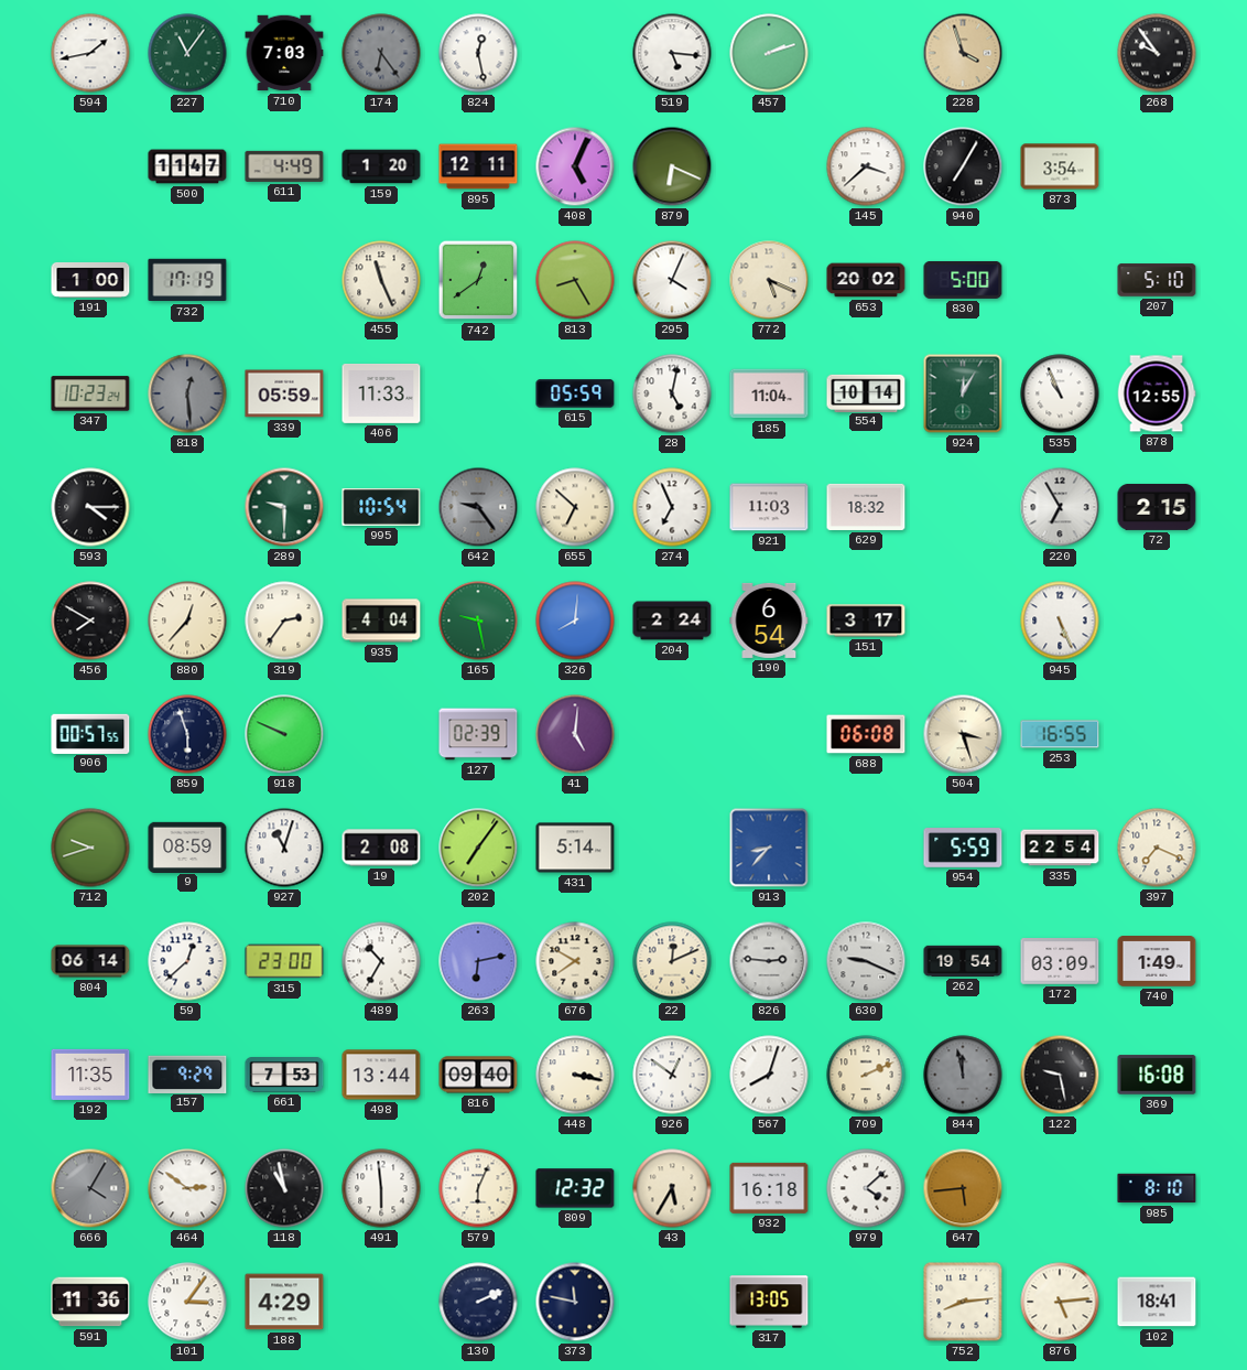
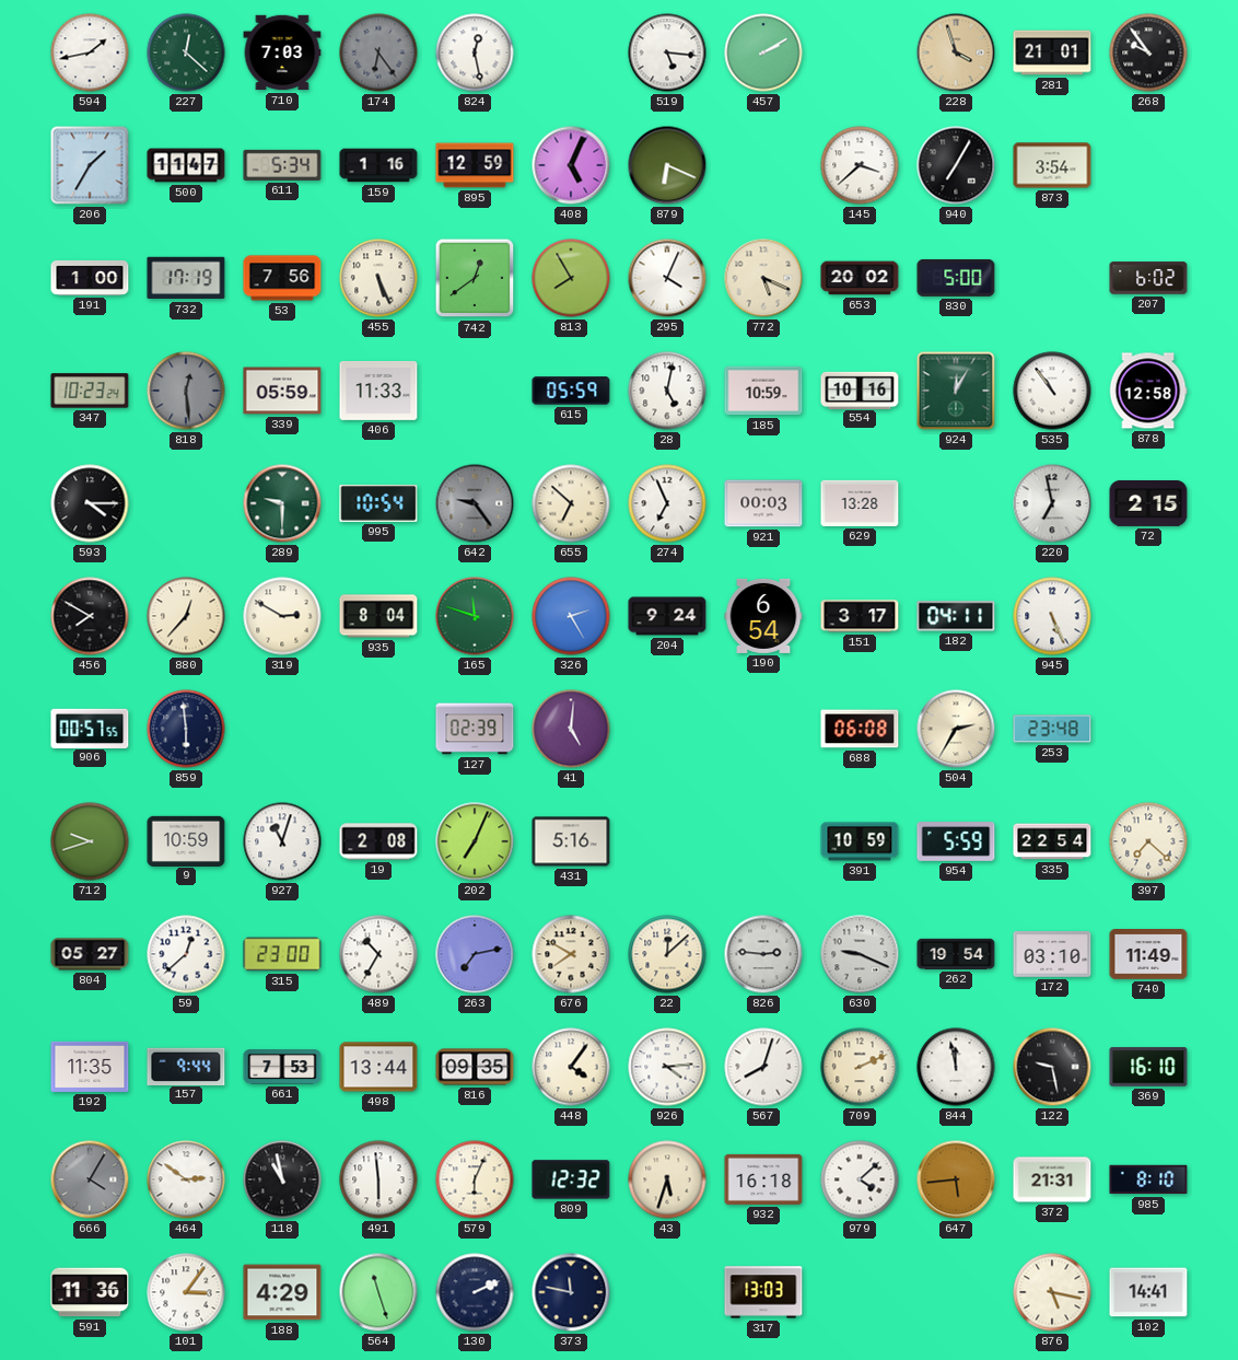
227: 11:06 -> 12:22
457: 2:12 -> 2:10
281: none -> 21:01
206: none -> 1:35
611: 4:49 -> 5:34
159: 1:20 -> 1:16
895: 12:11 -> 12:59
53: none -> 7:56
455: 11:26 -> 5:26
813: 8:25 -> 7:55
207: 5:10 -> 6:02
185: 11:04 -> 10:59
554: 10:14 -> 10:16
535: 10:56 -> 10:54
878: 12:55 -> 12:58
921: 11:03 -> 00:03
629: 18:32 -> 13:28
220: 6:55 -> 6:58
319: 2:36 -> 2:50
935: 4:04 -> 8:04
165: 9:28 -> 11:48
326: 8:01 -> 2:25
204: 2:24 -> 9:24
182: none -> 04:11
859: 5:57 -> 5:59
918: 9:49 -> none
504: 3:27 -> 2:35
253: 16:55 -> 23:48
9: 08:59 -> 10:59
202: 7:06 -> 7:04
431: 5:14 -> 5:16
913: 8:37 -> none
391: none -> 10:59
397: 7:19 -> 7:22
804: 06:14 -> 05:27
263: 6:13 -> 7:13
22: 12:11 -> 12:08
172: 03:09 -> 03:10
740: 1:49 -> 11:49
157: 9:29 -> 9:44
816: 09:40 -> 09:35
448: 3:17 -> 4:06
926: 12:51 -> 4:14
844 dial: grey -> white
369: 16:08 -> 16:10
43: 5:35 -> 5:33
372: none -> 21:31
564: none -> 11:27
317: 13:05 -> 13:03
752: 8:14 -> none
876: 5:14 -> 5:17
102: 18:41 -> 14:41
